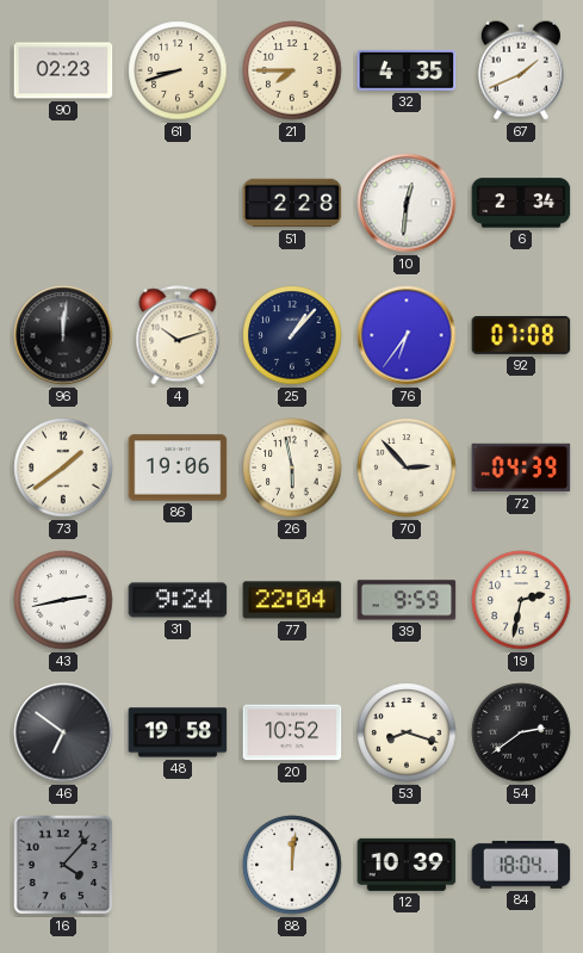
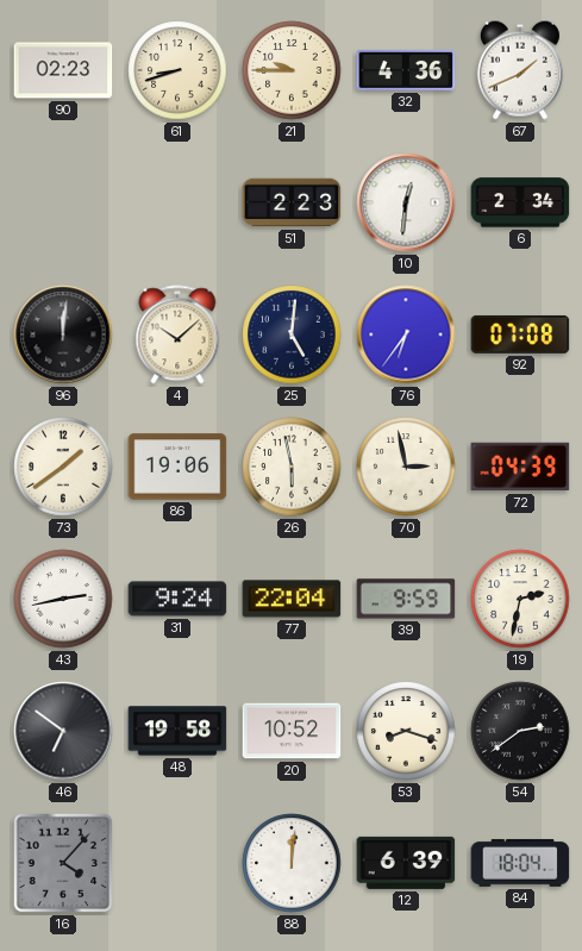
21: 7:45 -> 9:45
32: 4:35 -> 4:36
51: 2:28 -> 2:23
4: 10:12 -> 10:08
25: 1:07 -> 5:01
70: 2:53 -> 2:58
12: 10:39 -> 6:39
